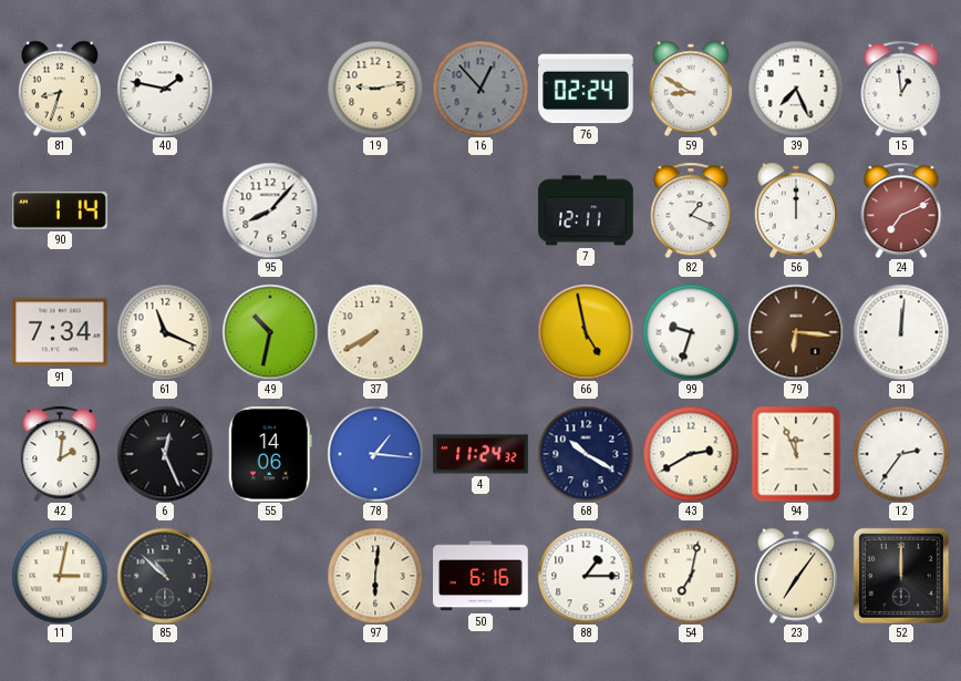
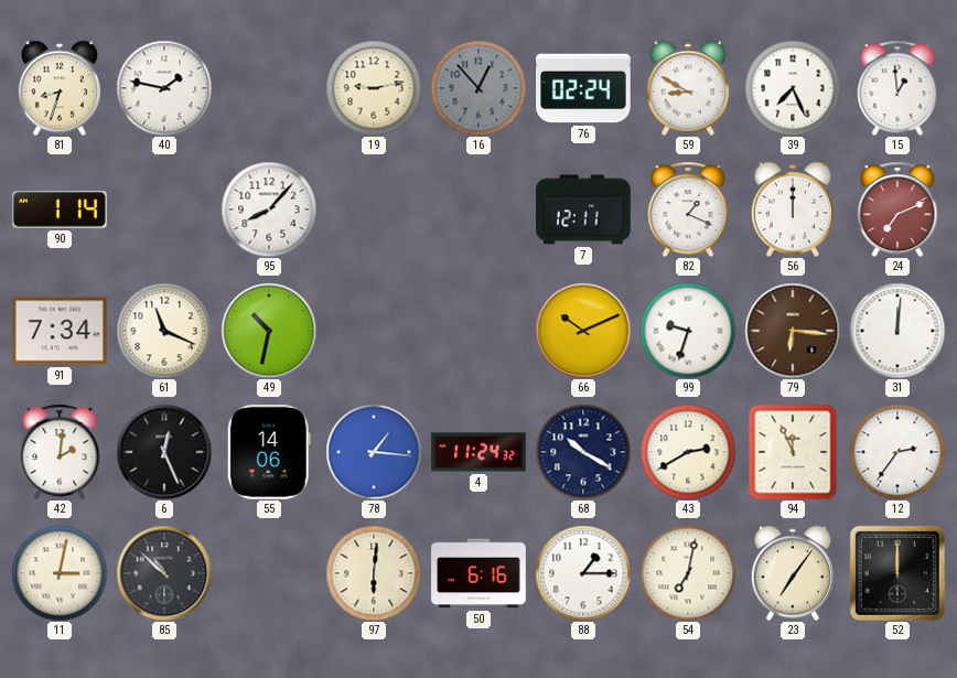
37: 7:40 -> none
66: 4:58 -> 10:11
